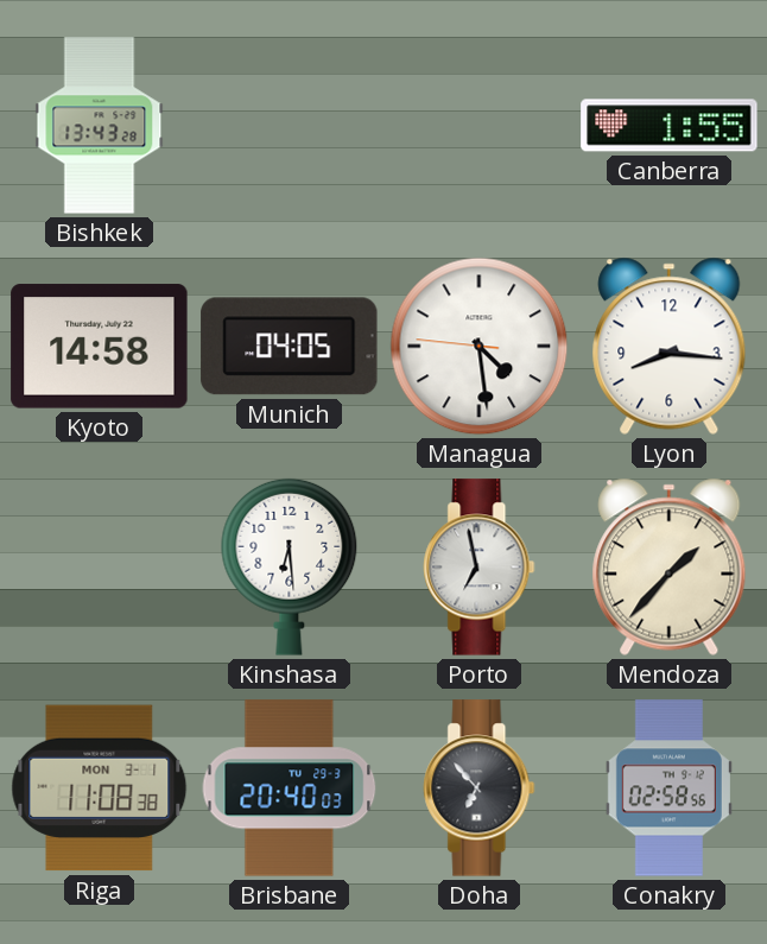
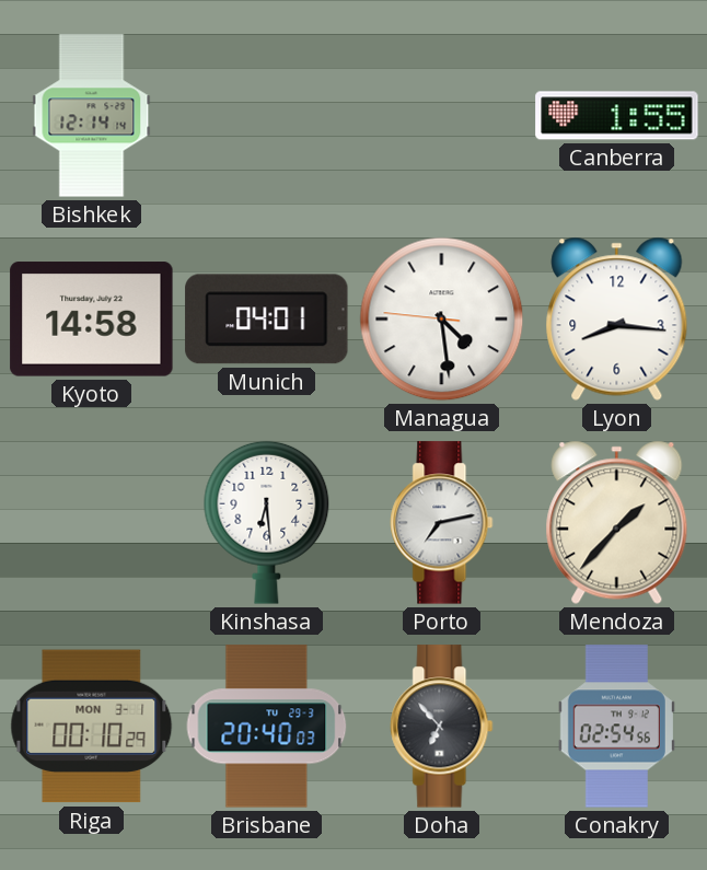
Bishkek: 13:43 -> 12:14
Munich: 04:05 -> 04:01
Porto: 6:58 -> 7:13
Riga: 11:08 -> 00:10
Conakry: 02:58 -> 02:54
